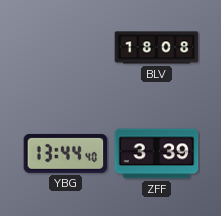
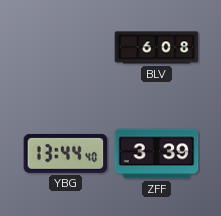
BLV: 18:08 -> 6:08
